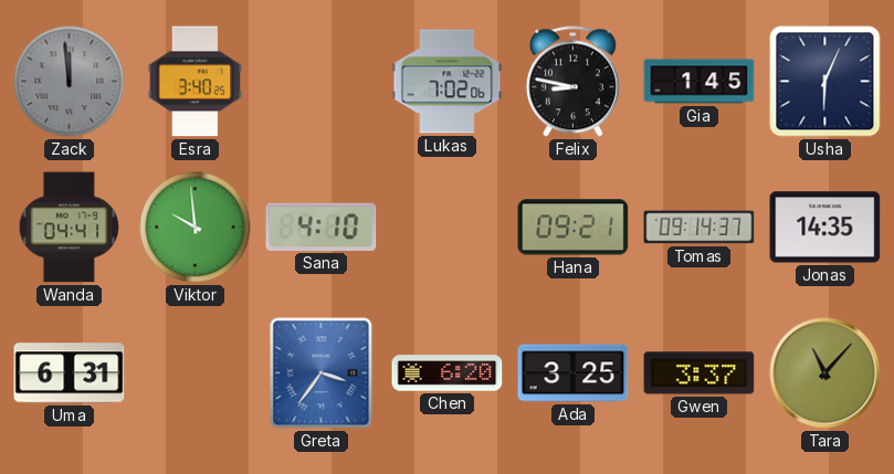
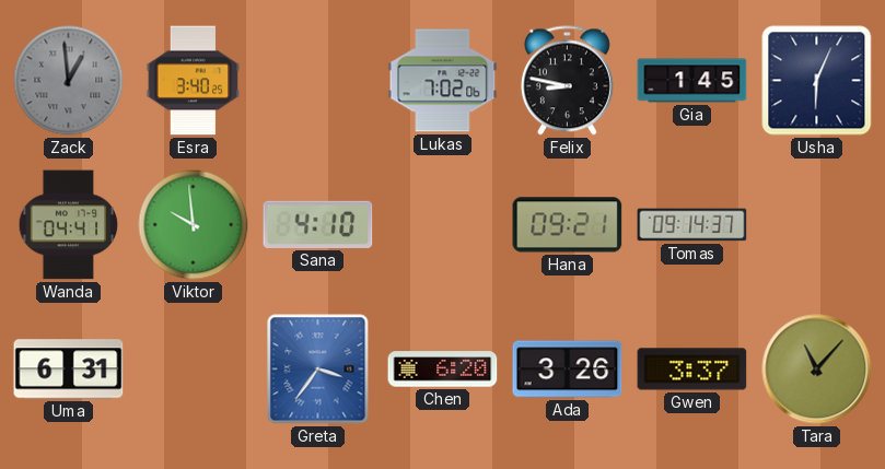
Zack: 11:59 -> 12:59
Jonas: 14:35 -> none
Ada: 3:25 -> 3:26
